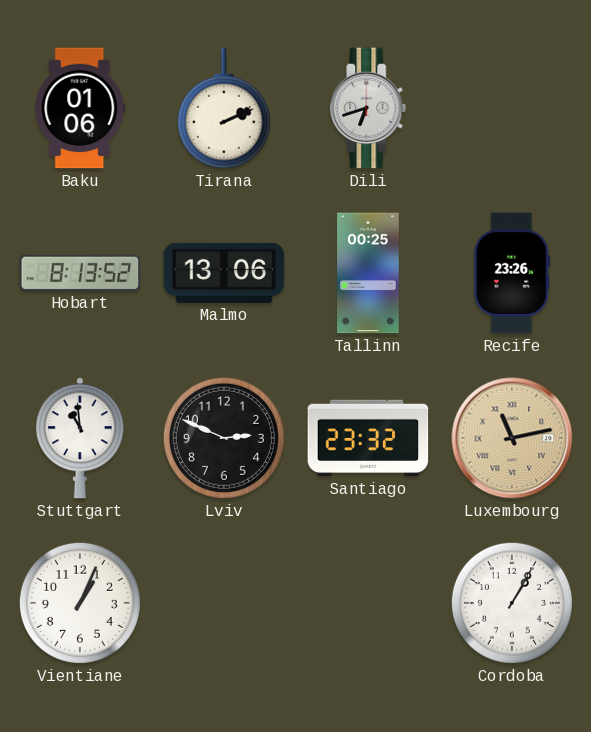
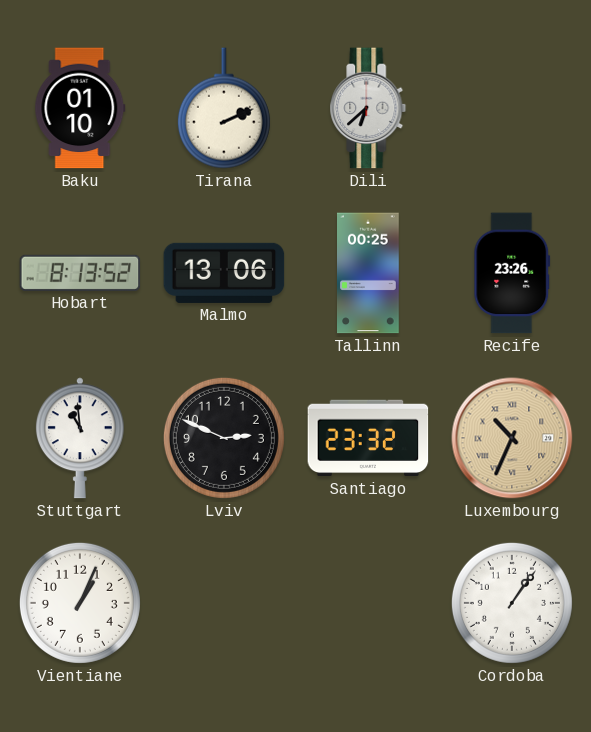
Baku: 01:06 -> 01:10
Dili: 6:42 -> 6:38
Luxembourg: 11:13 -> 10:34
Cordoba: 1:05 -> 1:06
